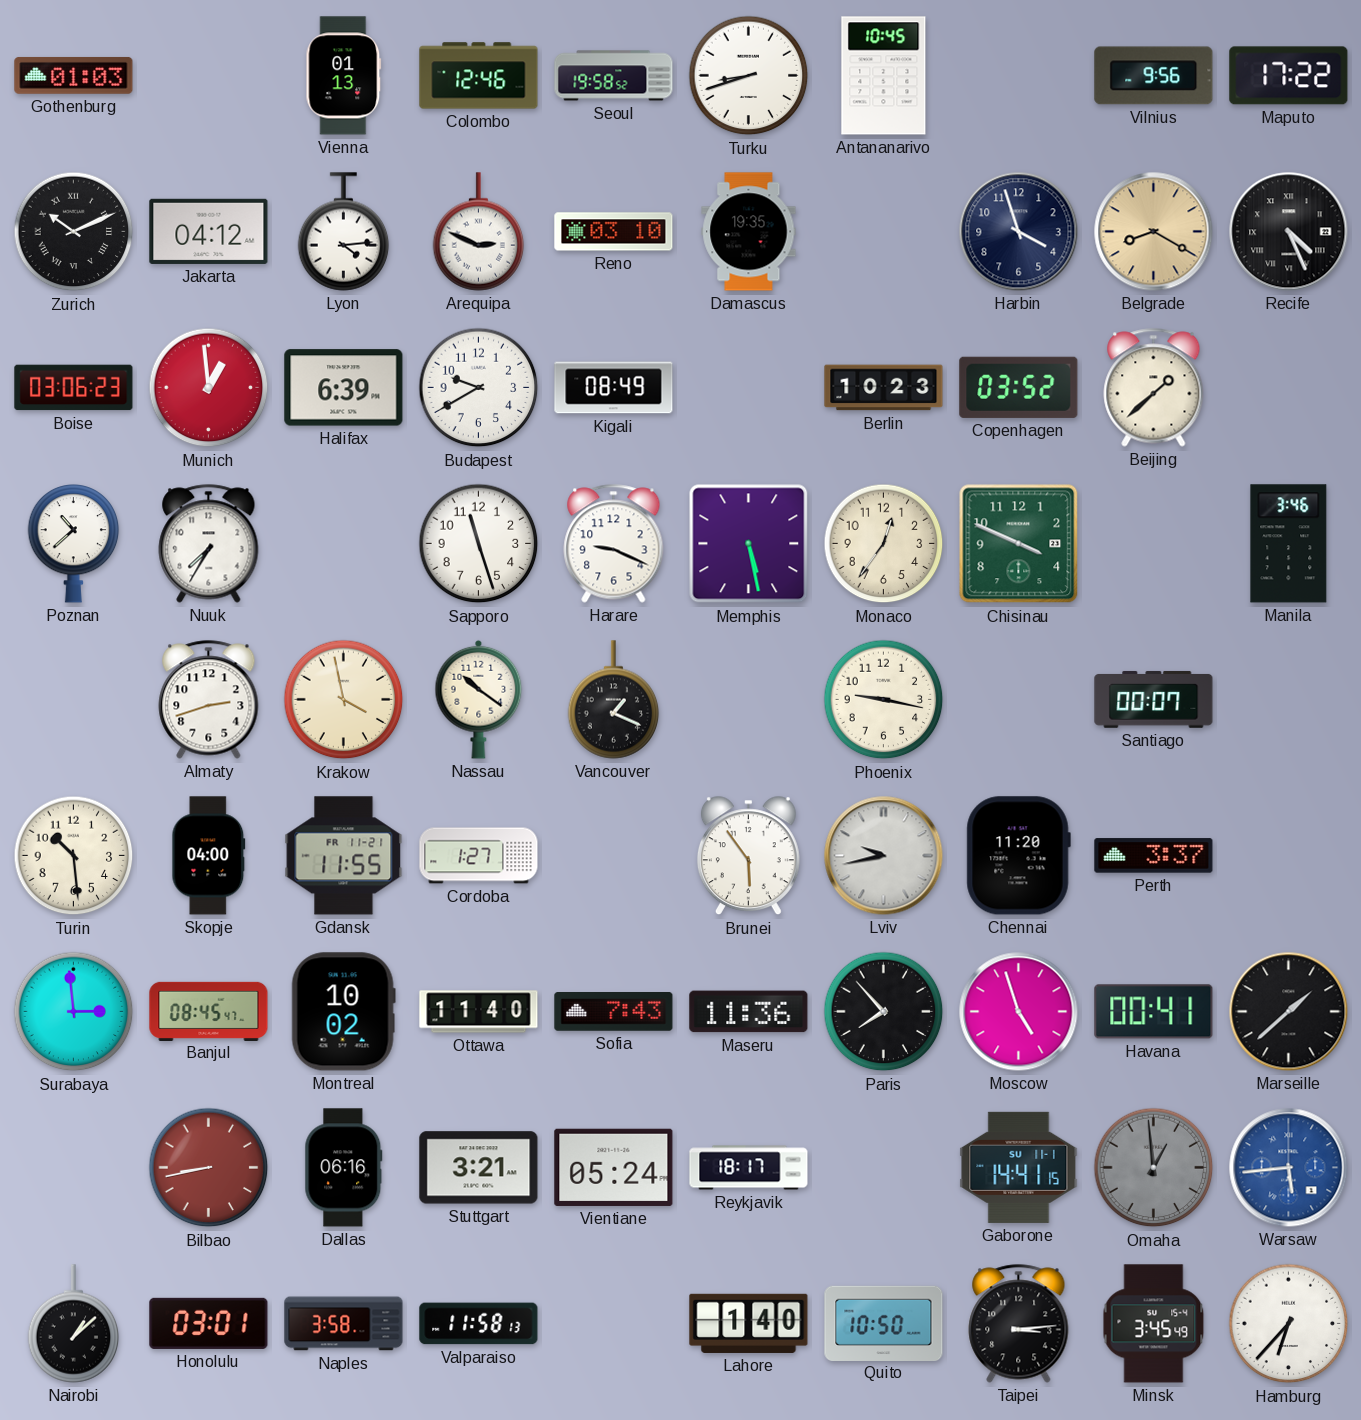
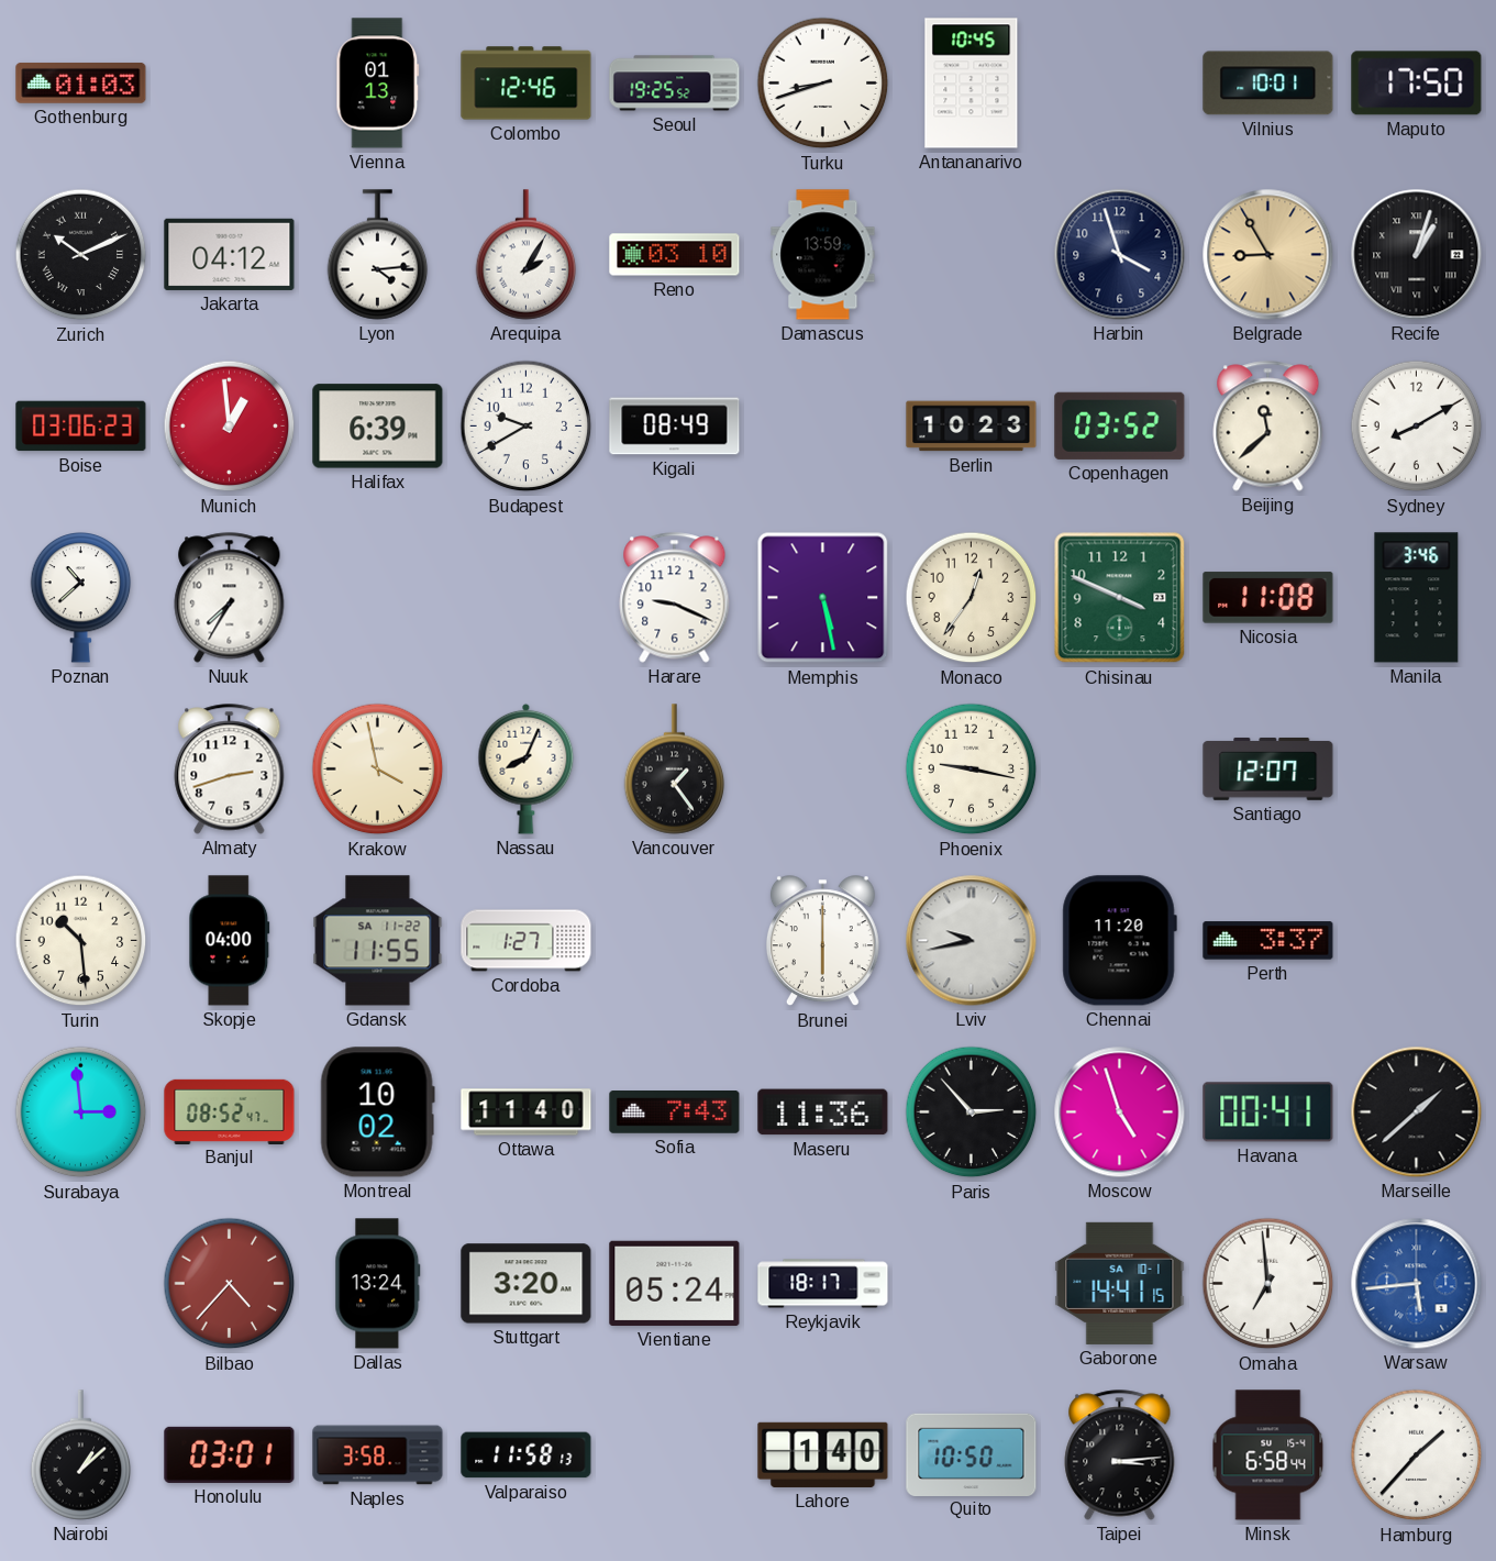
Seoul: 19:58 -> 19:25
Vilnius: 9:56 -> 10:01
Maputo: 17:22 -> 17:50
Arequipa: 2:49 -> 2:05
Damascus: 19:35 -> 13:59
Belgrade: 8:20 -> 8:55
Recife: 4:26 -> 1:03
Beijing: 1:38 -> 11:38
Sydney: none -> 8:10
Sapporo: 11:27 -> none
Nicosia: none -> 11:08
Nassau: 10:21 -> 8:04
Vancouver: 1:19 -> 1:24
Santiago: 00:07 -> 12:07
Gdansk date: FR 11-21 -> SA 11-22
Brunei: 5:54 -> 6:00
Banjul: 08:45 -> 08:52
Paris: 7:53 -> 2:53
Bilbao: 8:43 -> 4:37
Dallas: 06:16 -> 13:24
Stuttgart: 3:21 -> 3:20
Gaborone date: SU 11-1 -> SA 10-1
Omaha: 12:59 -> 6:59
Omaha dial: grey -> white
Minsk: 3:45 -> 6:58
Hamburg: 6:37 -> 1:37
